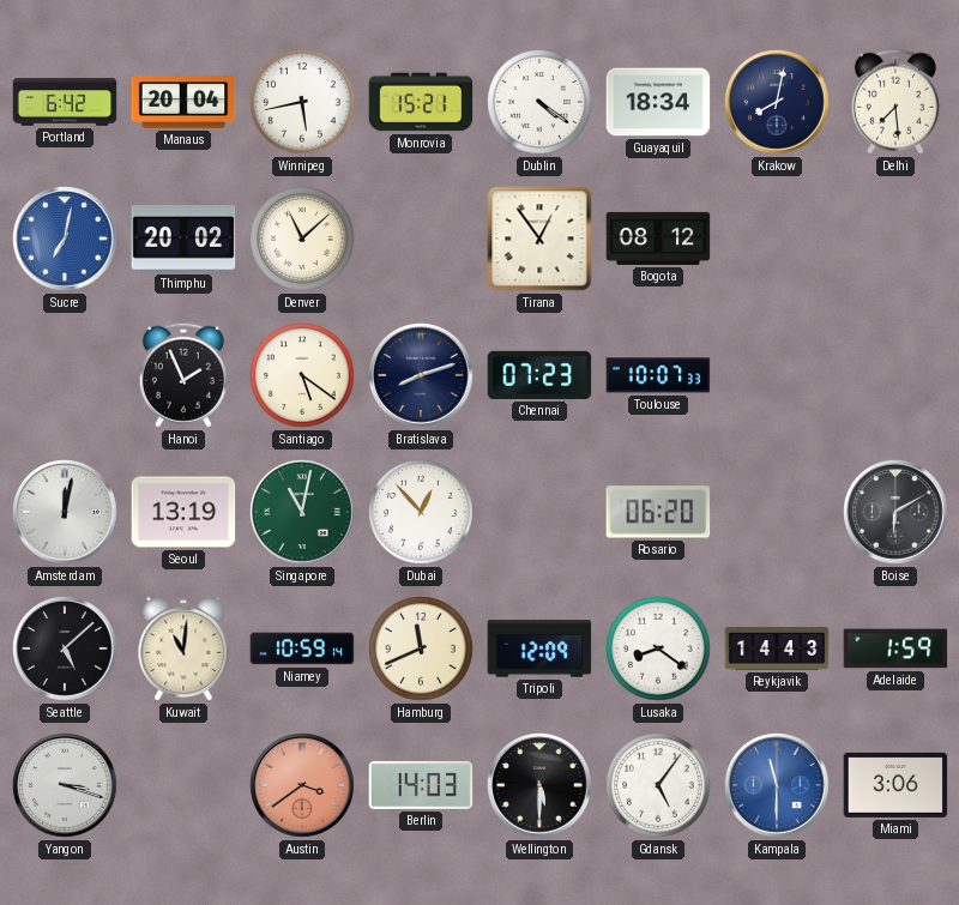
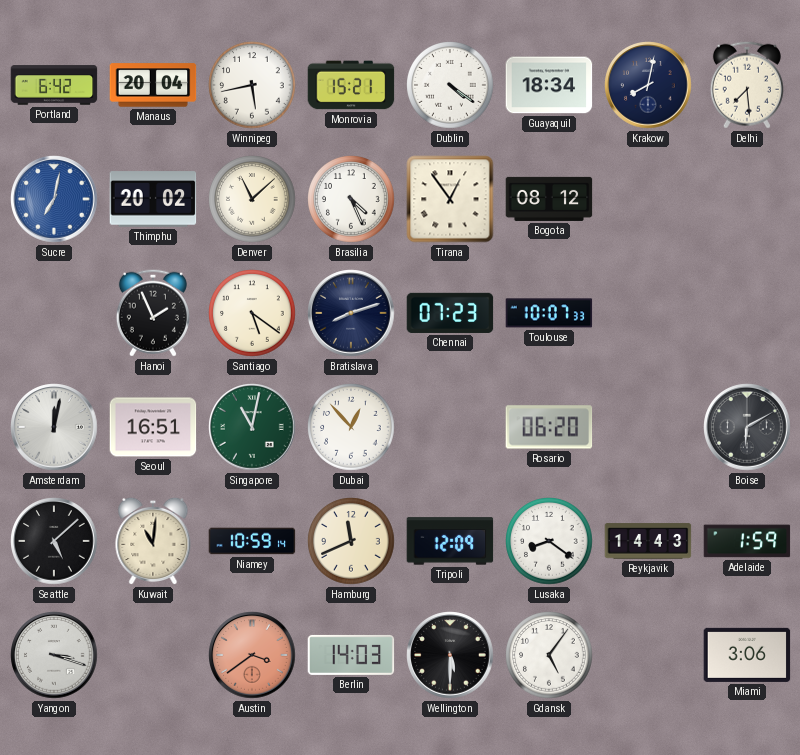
Brasilia: none -> 4:26
Seoul: 13:19 -> 16:51
Kampala: 11:30 -> none
